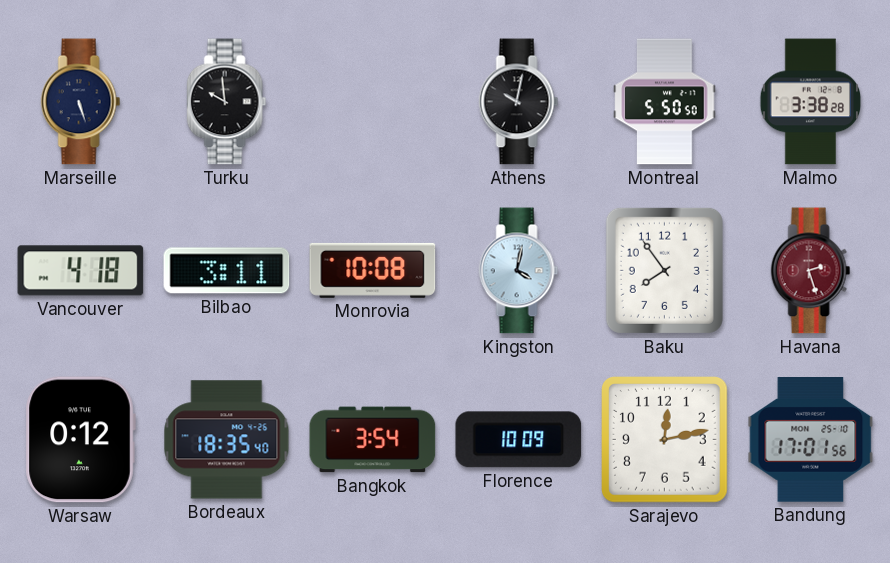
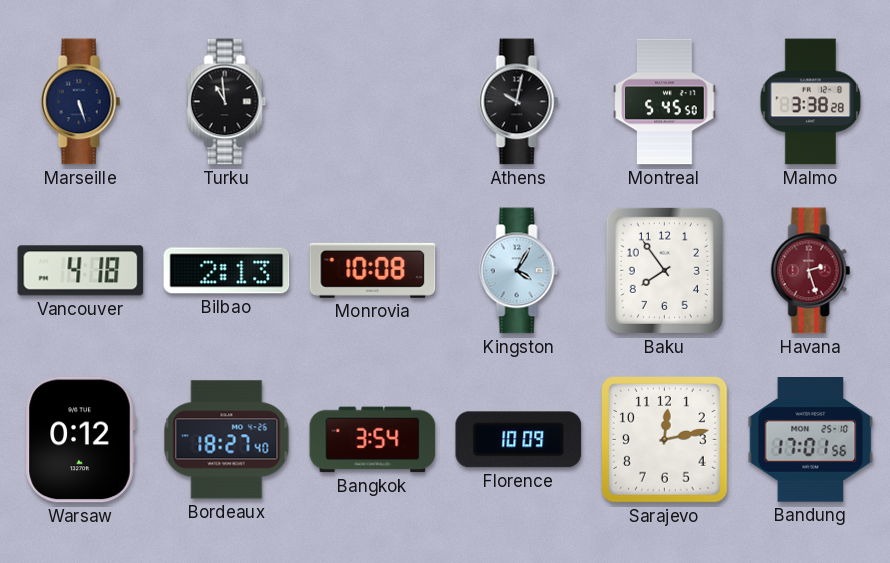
Turku: 9:59 -> 10:59
Montreal: 5:50 -> 5:45
Bilbao: 3:11 -> 2:13
Kingston: 4:02 -> 4:05
Bordeaux: 18:35 -> 18:27
